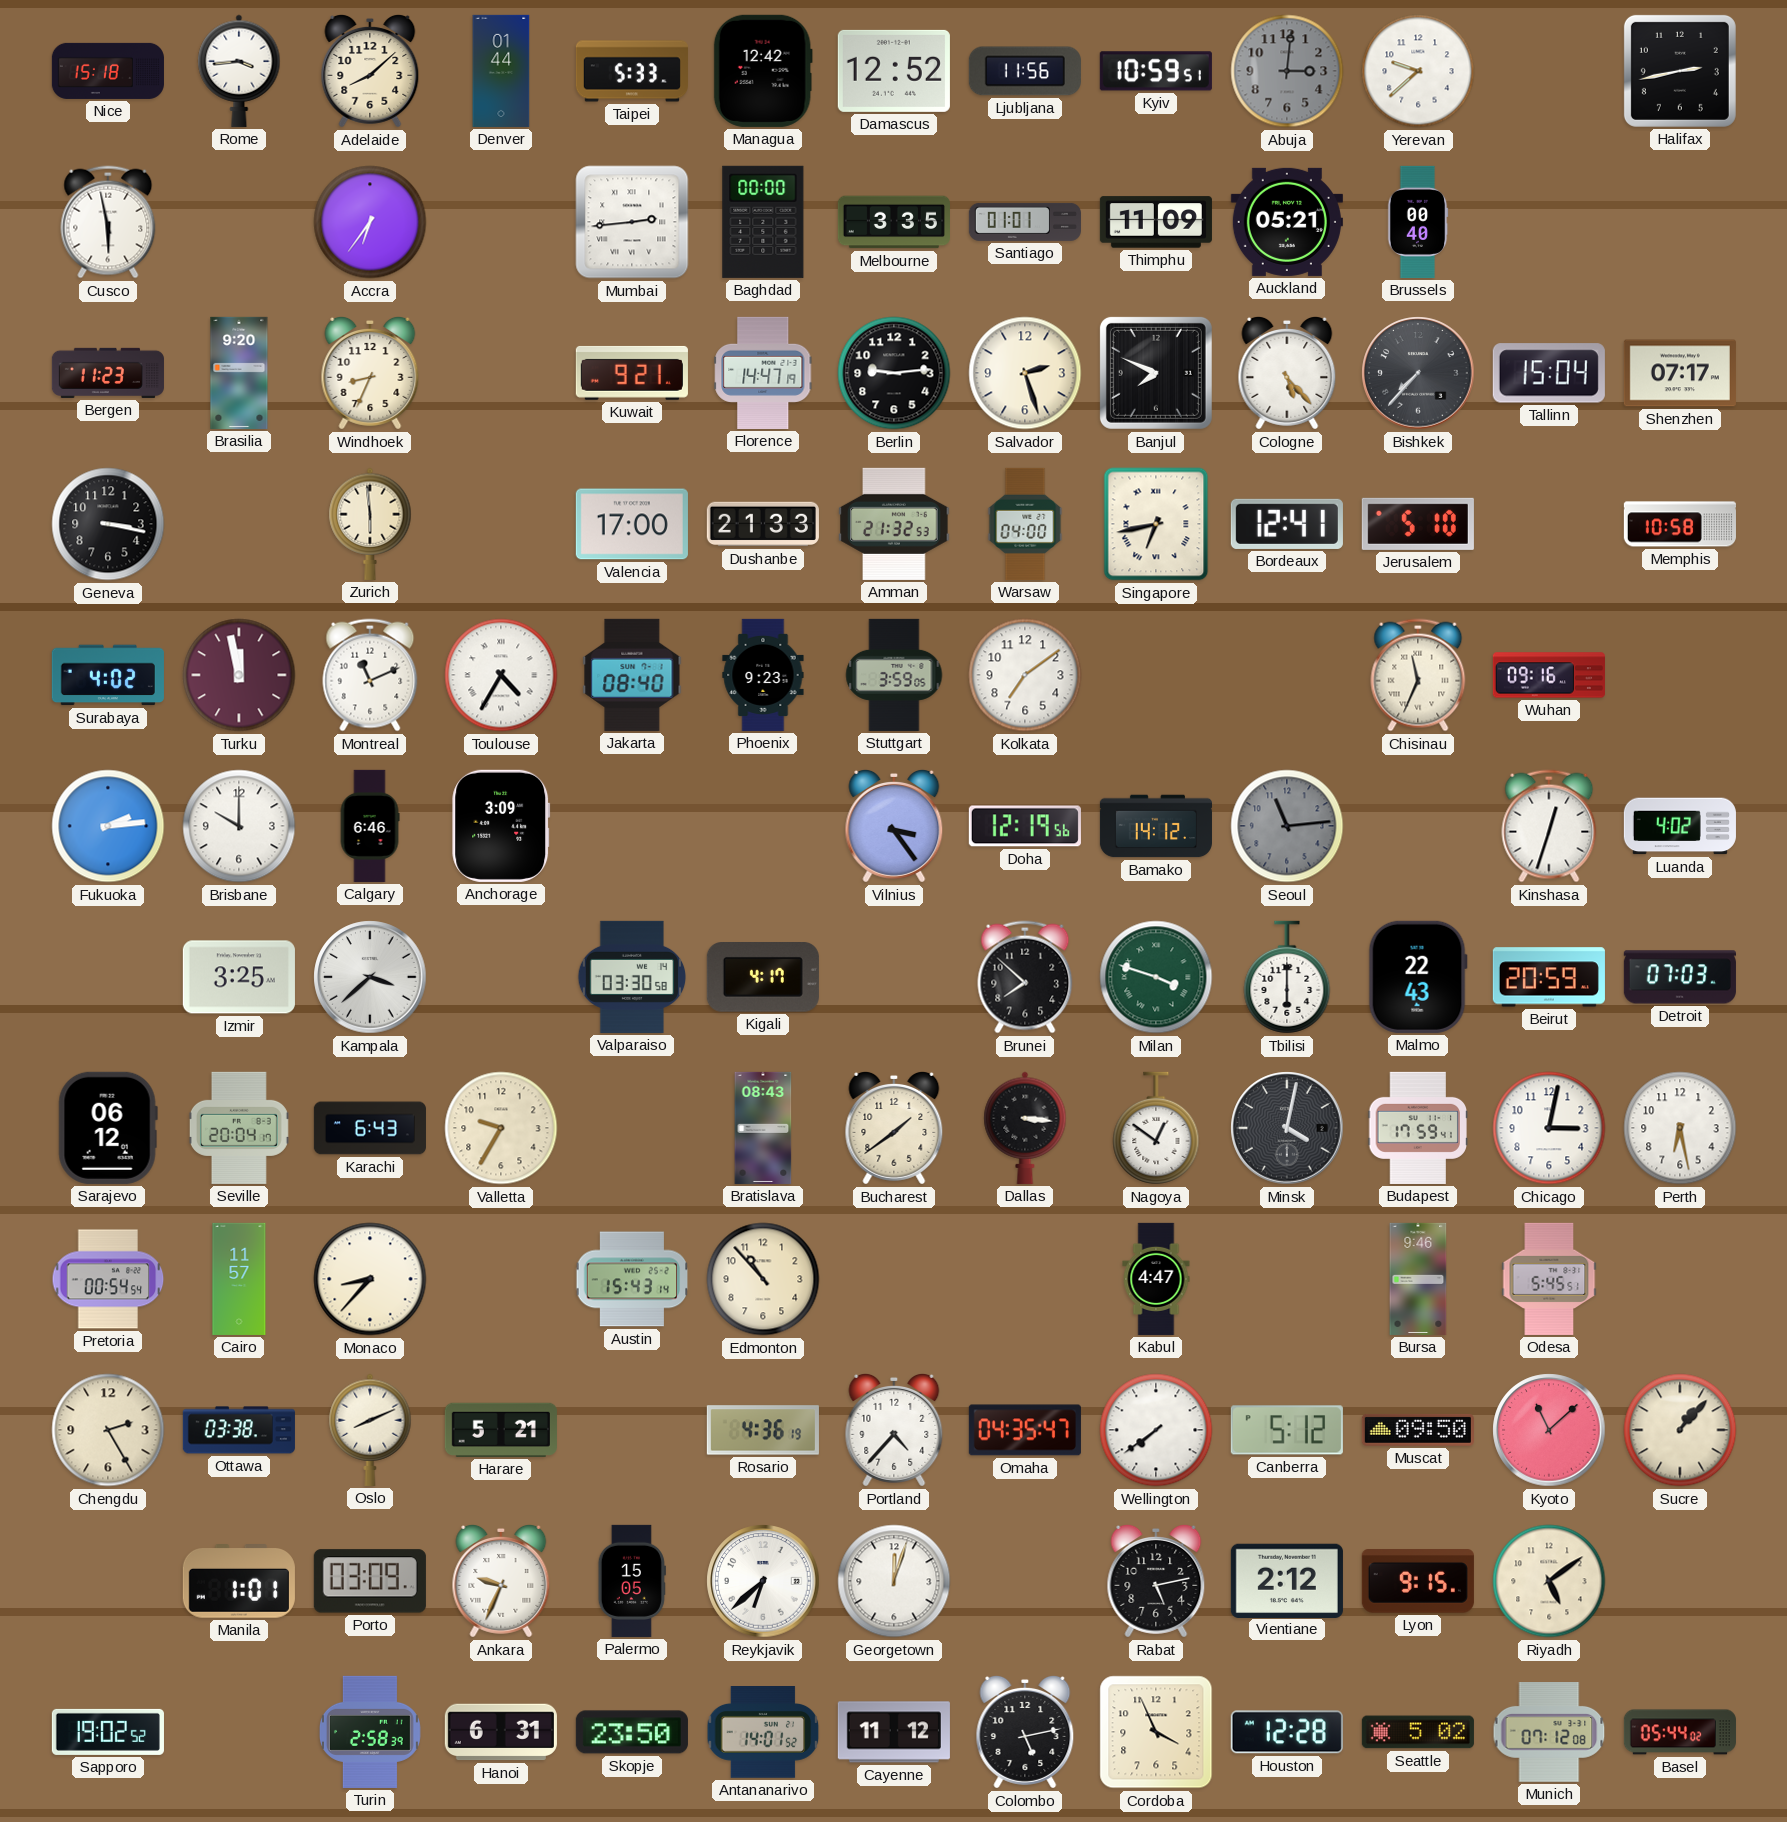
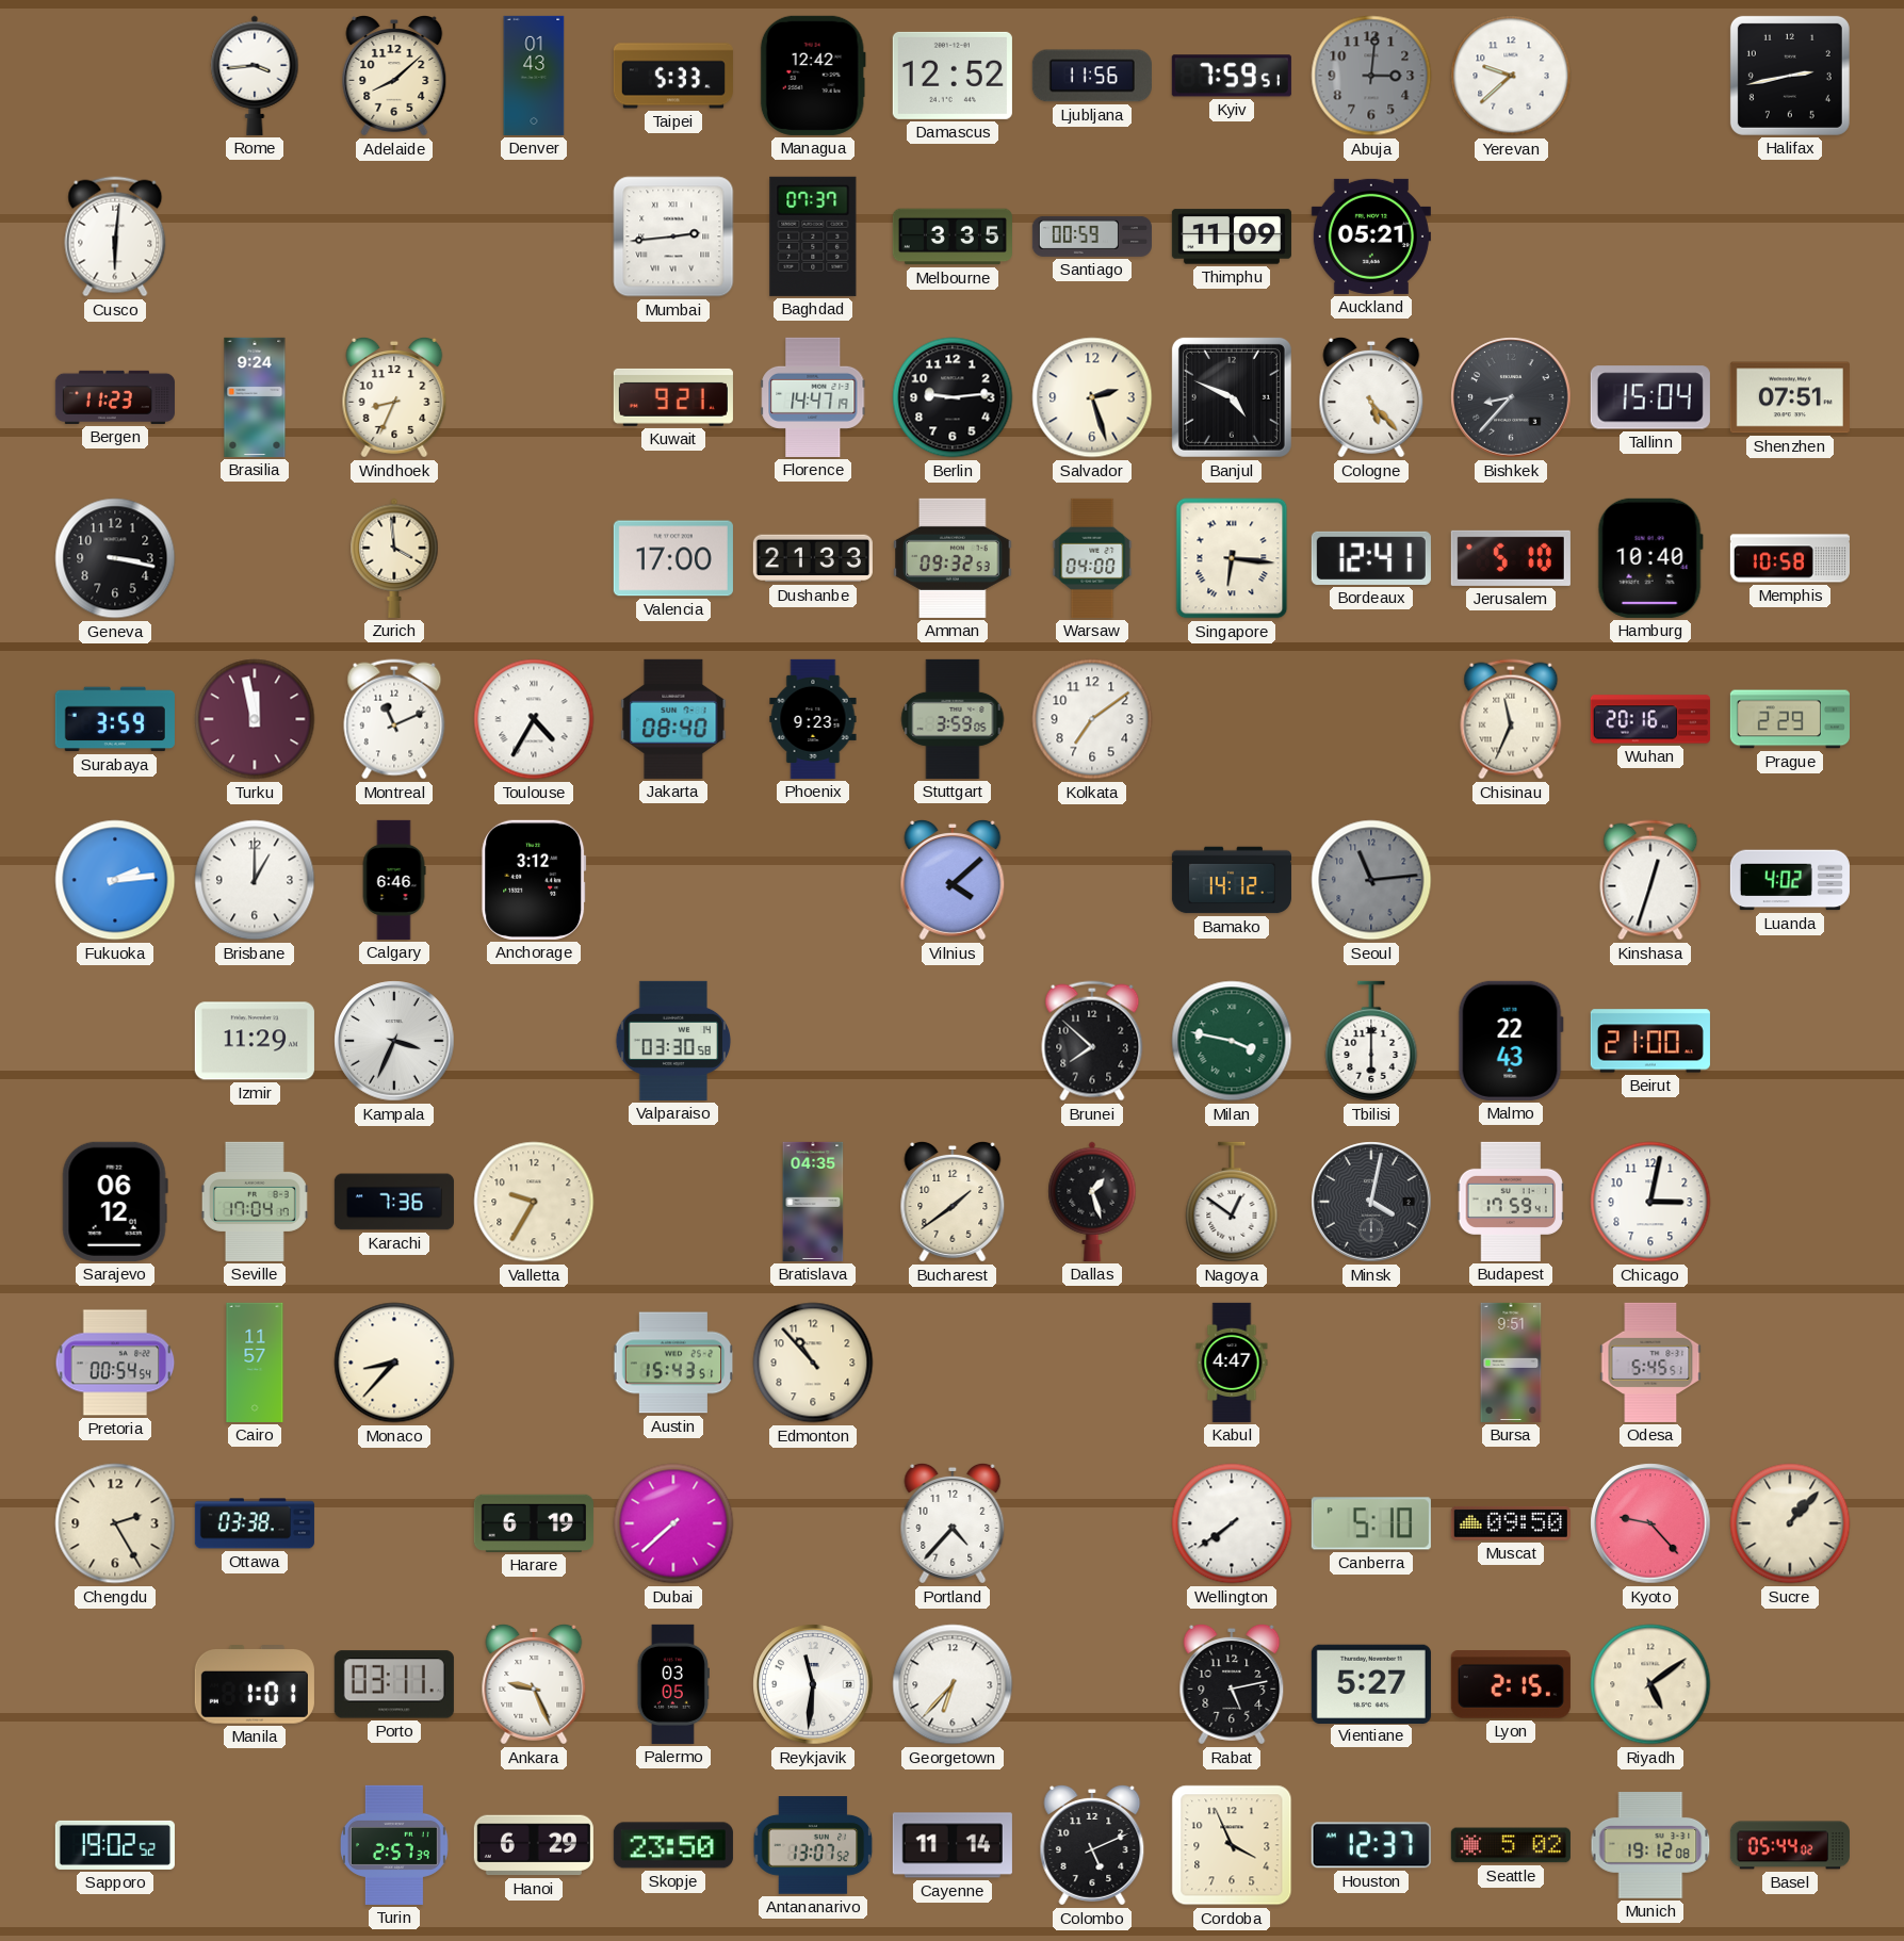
Nice: 15:18 -> none
Denver: 01:44 -> 01:43
Kyiv: 10:59 -> 7:59
Cusco: 5:58 -> 6:01
Accra: 6:36 -> none
Baghdad: 00:00 -> 07:37
Santiago: 01:01 -> 00:59
Brussels: 00:40 -> none
Brasilia: 9:20 -> 9:24
Banjul: 7:49 -> 4:49
Bishkek: 7:37 -> 8:37
Shenzhen: 07:17 -> 07:51
Zurich: 5:59 -> 3:59
Amman: 21:32 -> 09:32
Singapore: 6:43 -> 6:16
Hamburg: none -> 10:40
Surabaya: 4:02 -> 3:59
Wuhan: 09:16 -> 20:16
Prague: none -> 2:29
Brisbane: 10:00 -> 1:00
Anchorage: 3:09 -> 3:12
Vilnius: 3:24 -> 4:08
Doha: 12:19 -> none
Izmir: 3:25 -> 11:29
Kampala: 3:38 -> 3:34
Kigali: 4:17 -> none
Milan: 3:48 -> 3:47
Beirut: 20:59 -> 21:00
Detroit: 07:03 -> none
Seville: 20:04 -> 17:04
Karachi: 6:43 -> 7:36
Bratislava: 08:43 -> 04:35
Dallas: 3:16 -> 1:27
Perth: 6:28 -> none
Austin: 15:43:14 -> 15:43:51
Bursa: 9:46 -> 9:51
Oslo: 8:11 -> none
Harare: 5:21 -> 6:19
Dubai: none -> 7:38
Rosario: 4:36 -> none
Omaha: 04:35 -> none
Canberra: 5:12 -> 5:10
Kyoto: 11:08 -> 9:23
Porto: 03:09 -> 03:11
Ankara: 9:34 -> 9:26
Palermo: 15:05 -> 03:05
Reykjavik: 6:38 -> 11:31
Georgetown: 12:03 -> 6:37
Vientiane: 2:12 -> 5:27
Lyon: 9:15 -> 2:15
Turin: 2:58 -> 2:57
Hanoi: 6:31 -> 6:29
Antananarivo: 14:01 -> 13:07
Cayenne: 11:12 -> 11:14
Colombo: 5:13 -> 5:11
Houston: 12:28 -> 12:37
Munich: 07:12 -> 19:12
